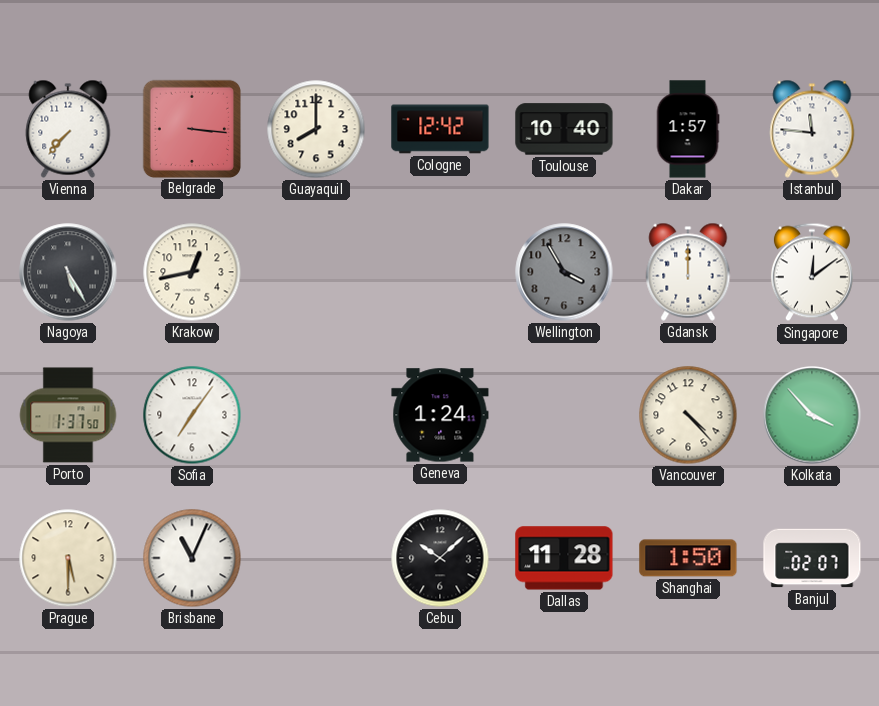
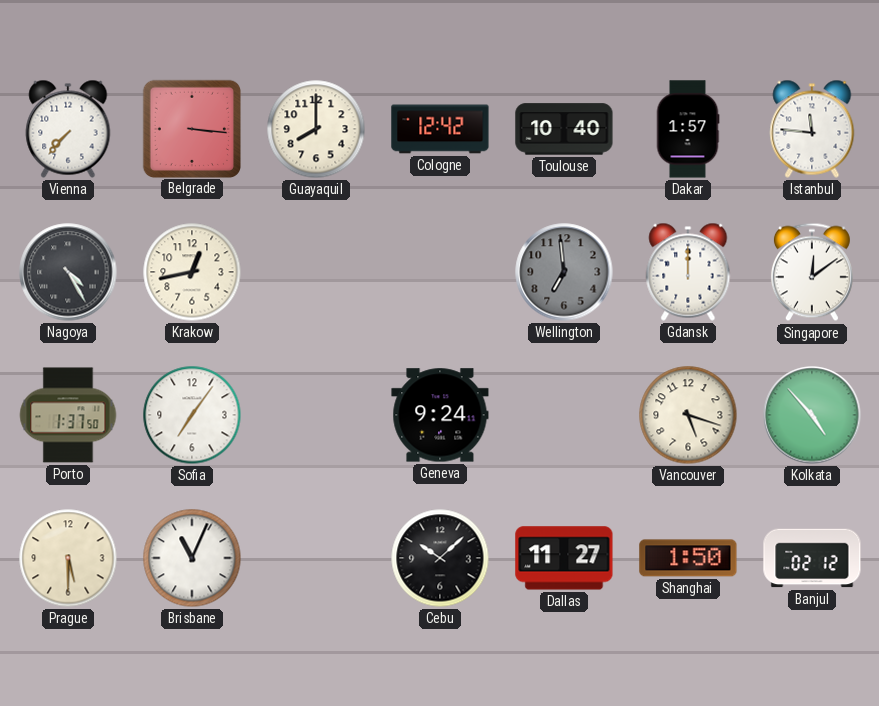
Nagoya: 5:25 -> 4:25
Wellington: 3:55 -> 6:59
Geneva: 1:24 -> 9:24
Vancouver: 4:23 -> 5:18
Kolkata: 3:53 -> 4:53
Dallas: 11:28 -> 11:27
Banjul: 02:07 -> 02:12
